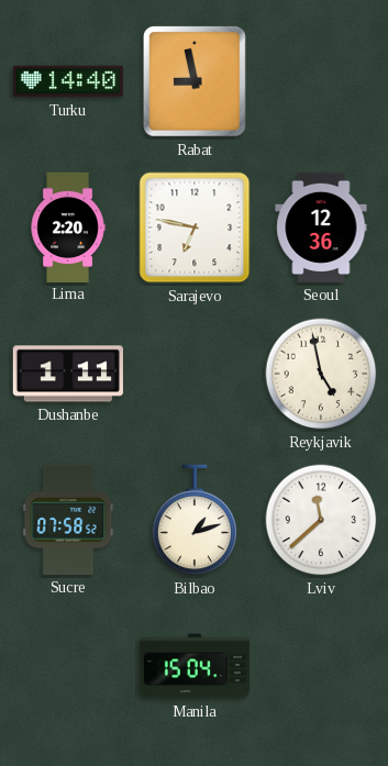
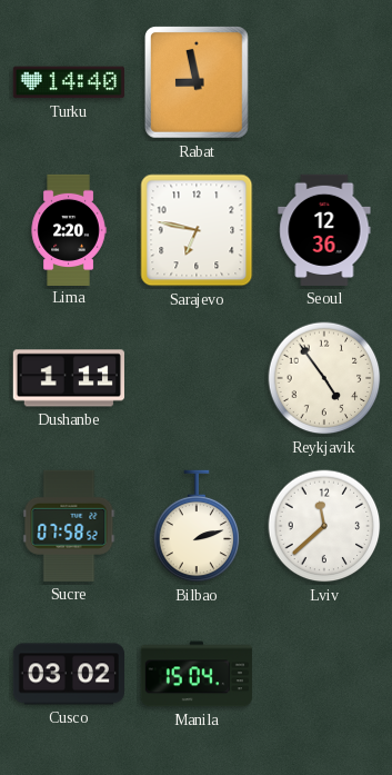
Reykjavik: 4:58 -> 4:54
Bilbao: 1:12 -> 2:12
Cusco: none -> 03:02
